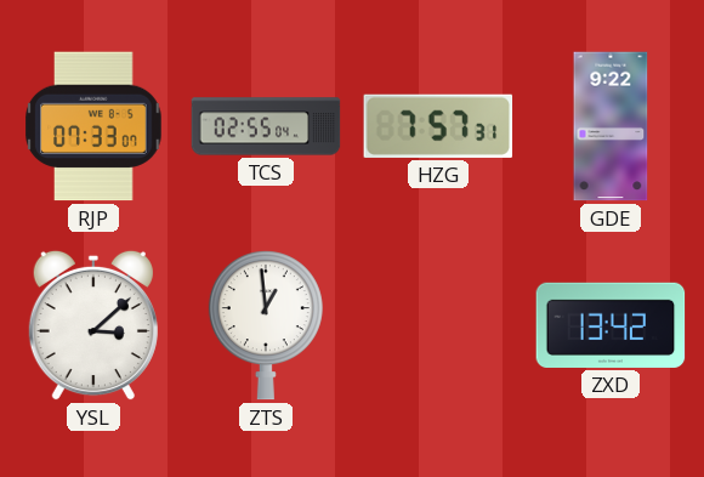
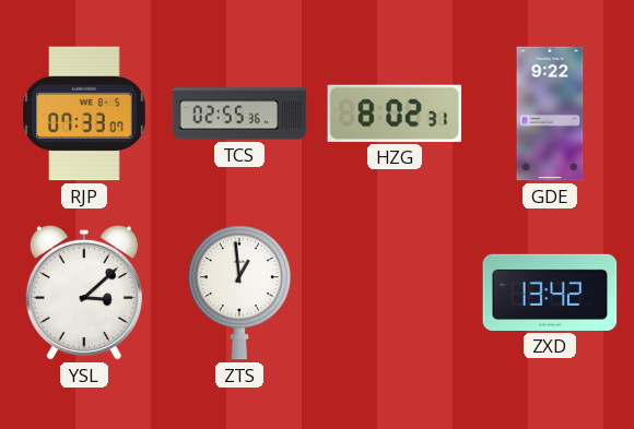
TCS: 02:55:04 -> 02:55:36
HZG: 7:57 -> 8:02
